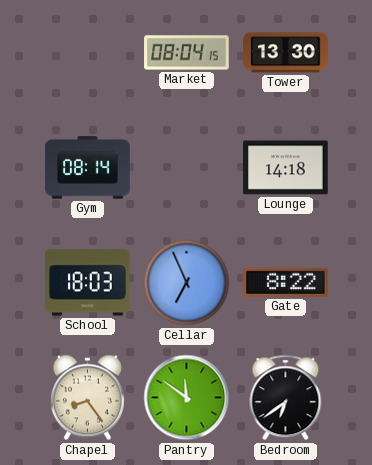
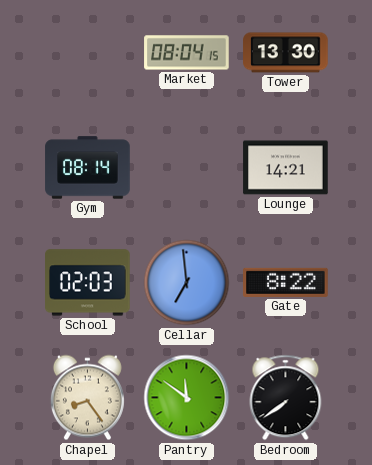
Lounge: 14:18 -> 14:21
School: 18:03 -> 02:03
Cellar: 6:56 -> 6:59
Bedroom: 6:39 -> 7:39
